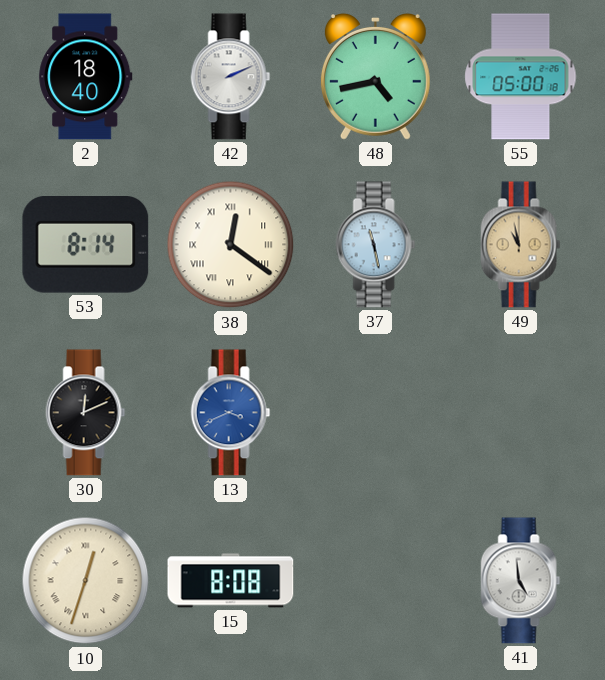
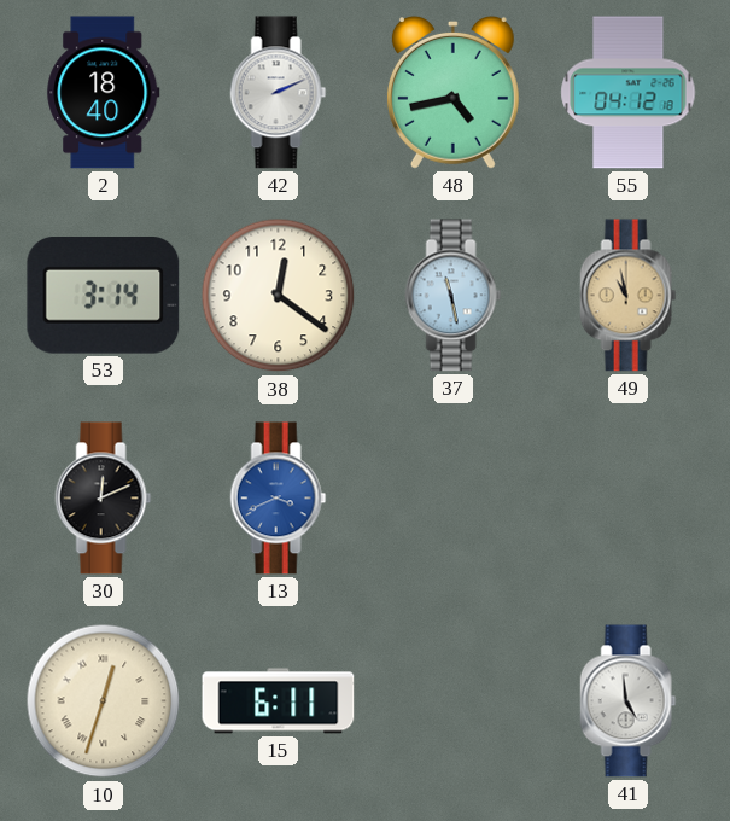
55: 05:00 -> 04:12
53: 8:14 -> 3:14
38 numerals: Roman -> Arabic
15: 8:08 -> 6:11
